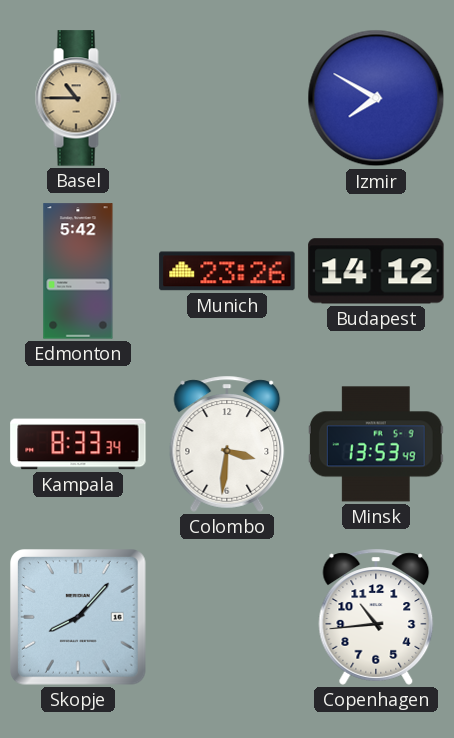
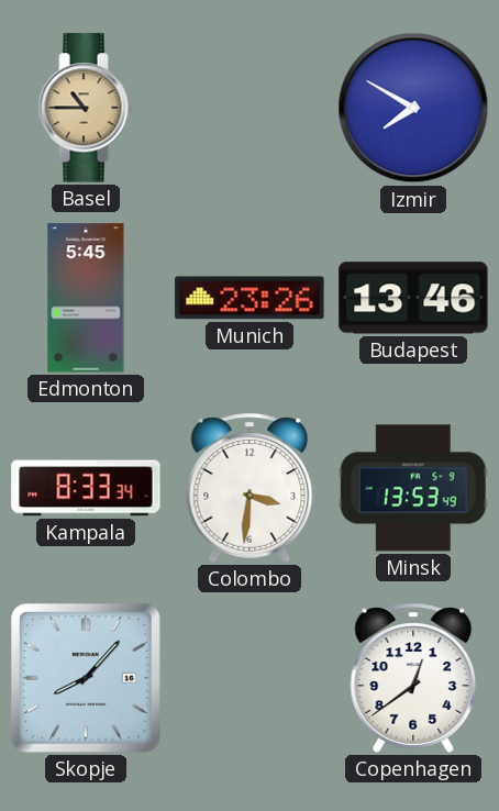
Edmonton: 5:42 -> 5:45
Budapest: 14:12 -> 13:46
Copenhagen: 10:44 -> 12:39
